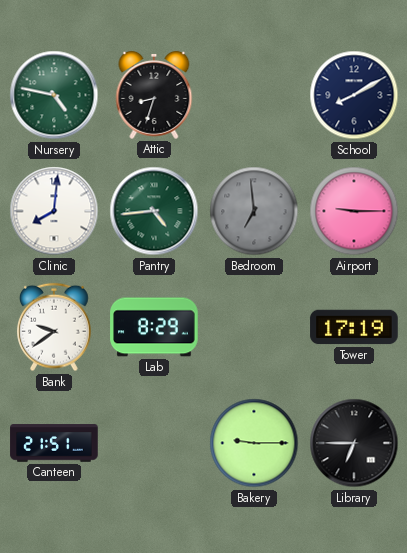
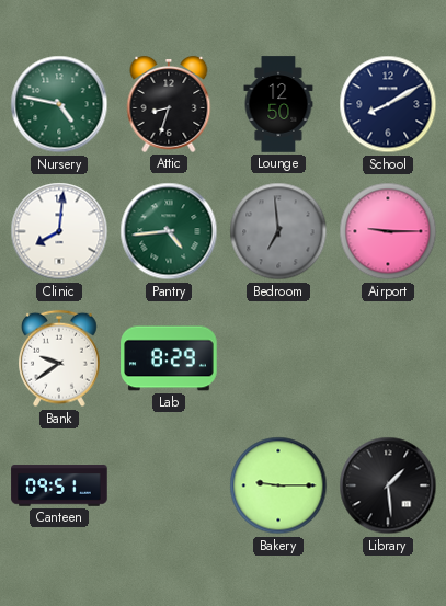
Lounge: none -> 12:50
Tower: 17:19 -> none
Canteen: 21:51 -> 09:51
Library: 6:45 -> 1:29
